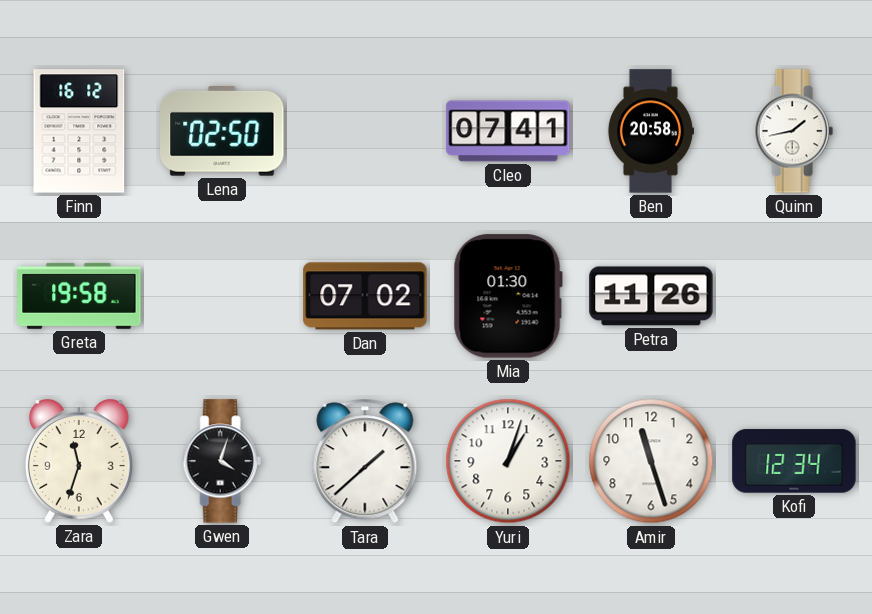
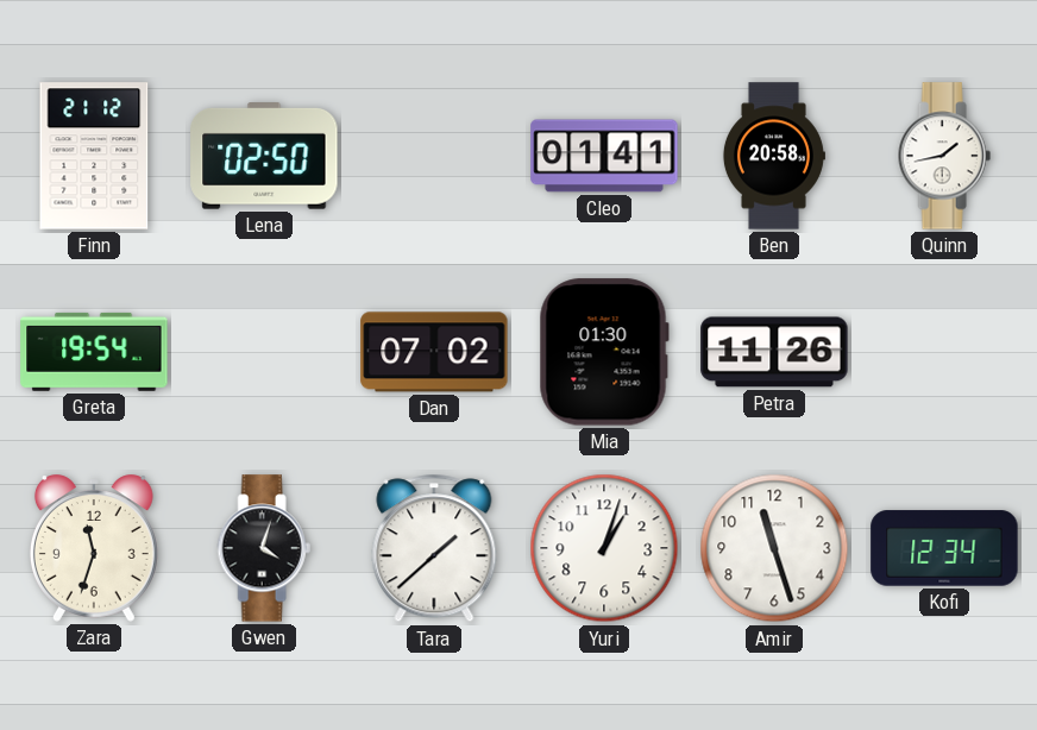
Finn: 16:12 -> 21:12
Cleo: 07:41 -> 01:41
Greta: 19:58 -> 19:54
